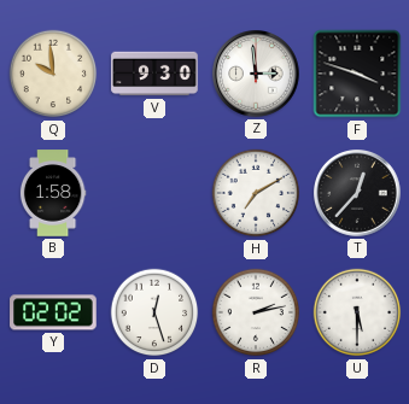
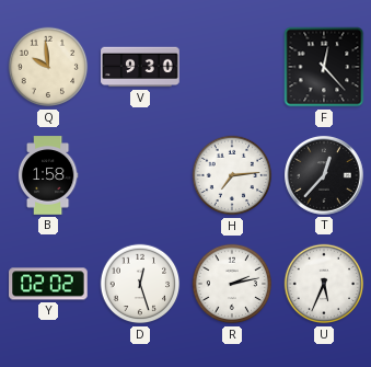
Z: 2:59 -> none
F: 3:48 -> 12:23
H: 7:10 -> 7:14
U: 5:30 -> 5:34
